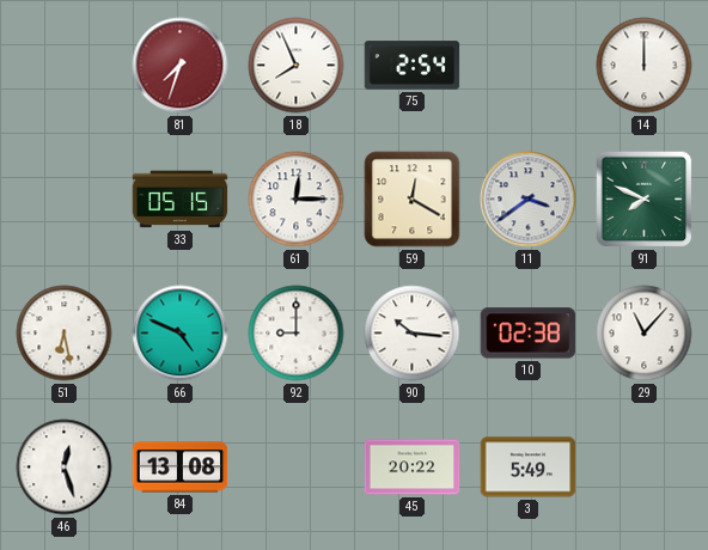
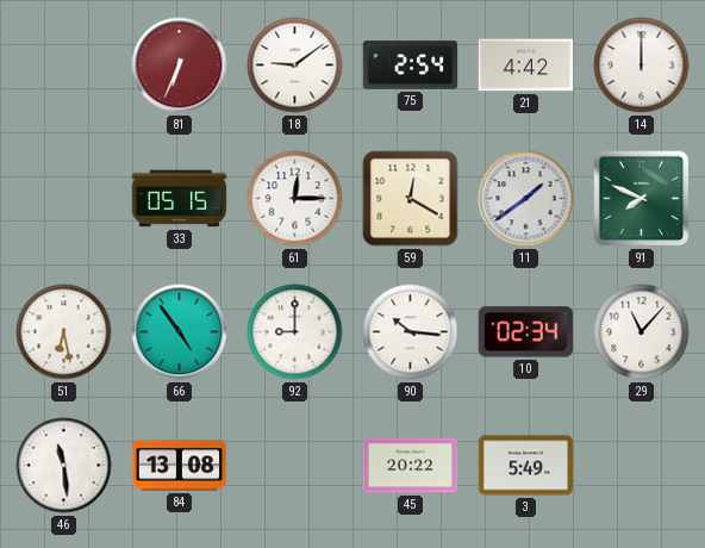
81: 7:33 -> 6:34
18: 7:56 -> 9:09
21: none -> 4:42
11: 3:39 -> 1:39
66: 4:49 -> 4:54
10: 02:38 -> 02:34
46: 12:27 -> 11:29
